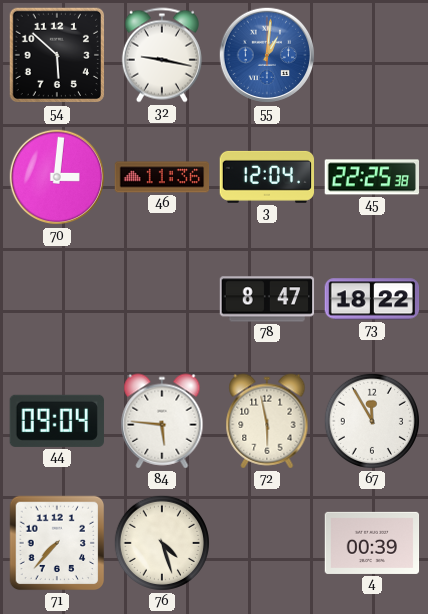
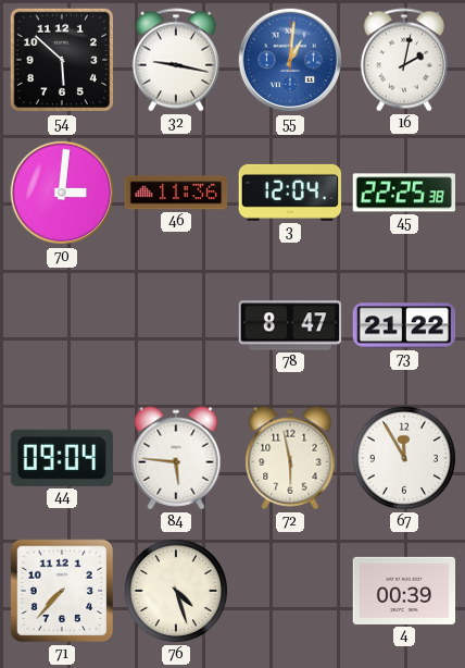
16: none -> 2:02
73: 18:22 -> 21:22
